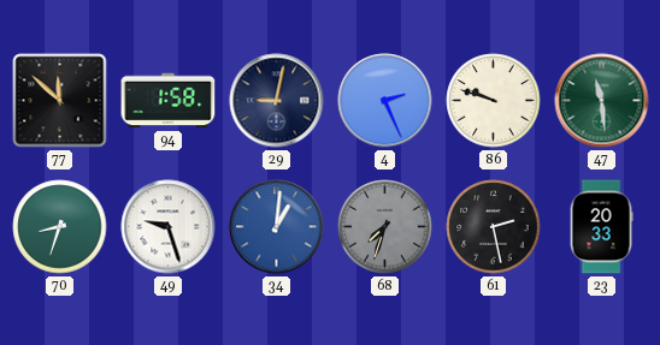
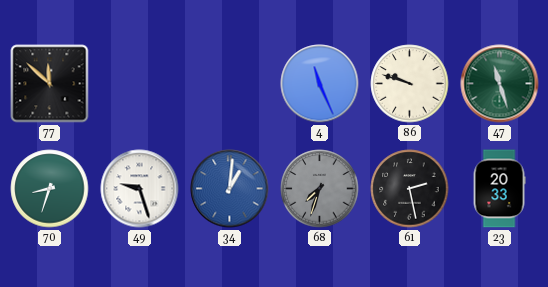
94: 1:58 -> none
29: 9:02 -> none
4: 2:26 -> 11:26
47: 11:29 -> 11:27
